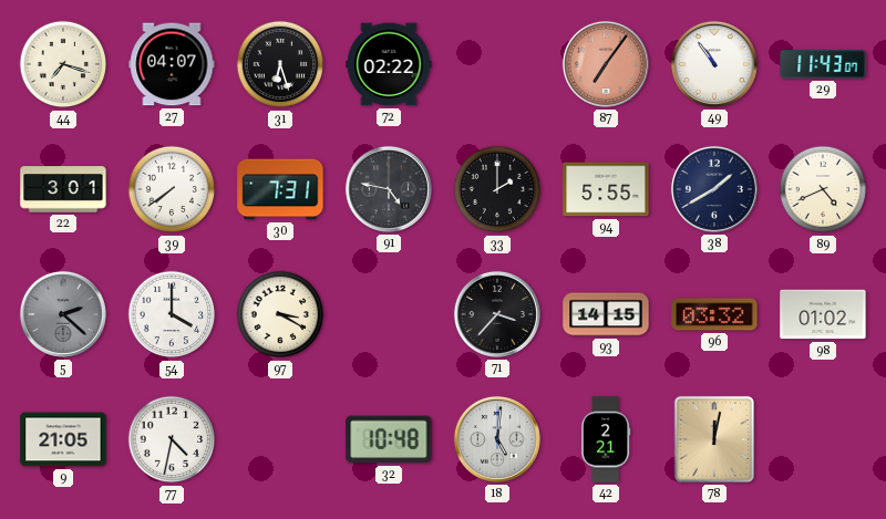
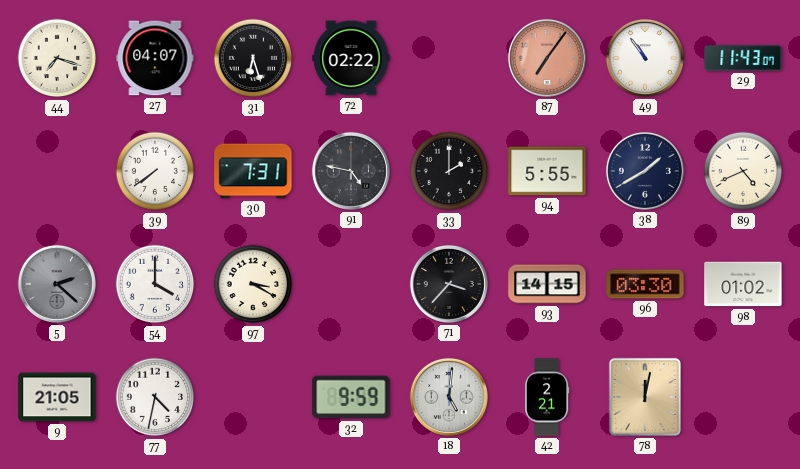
22: 3:01 -> none
96: 03:32 -> 03:30
32: 10:48 -> 9:59
